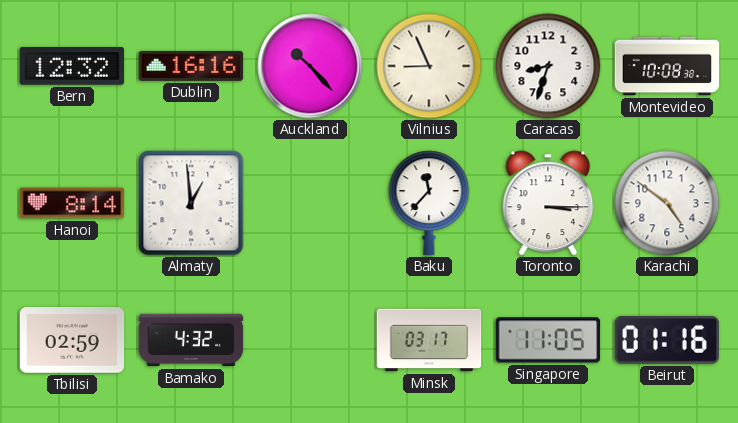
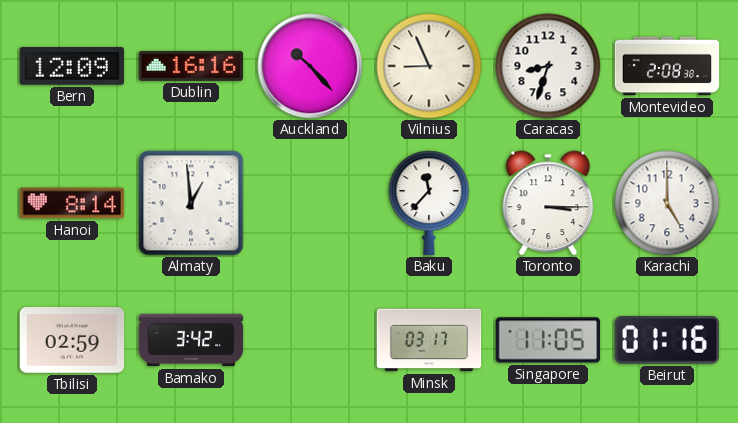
Bern: 12:32 -> 12:09
Montevideo: 10:08 -> 2:08
Karachi: 4:51 -> 5:00
Bamako: 4:32 -> 3:42
